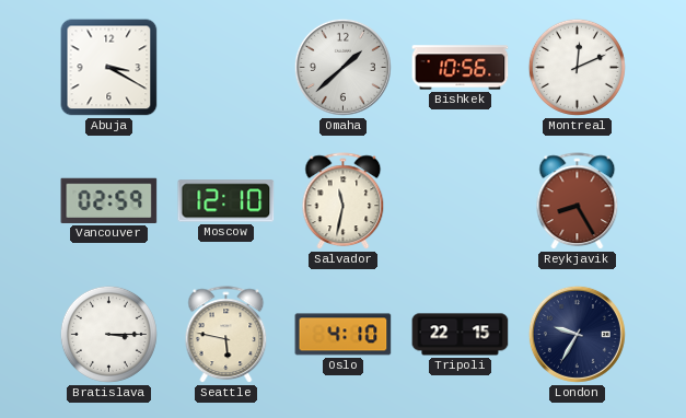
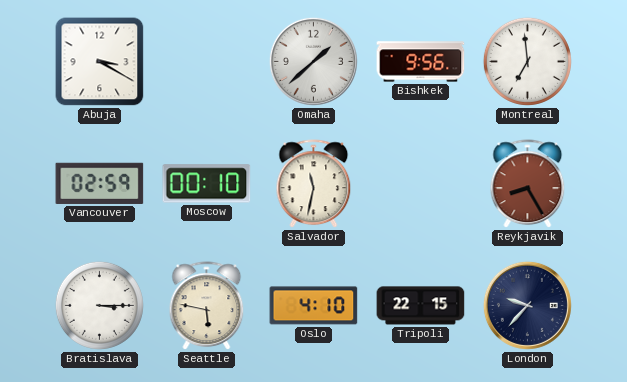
Bishkek: 10:56 -> 9:56
Montreal: 12:11 -> 6:59
Moscow: 12:10 -> 00:10
London: 9:35 -> 9:37
